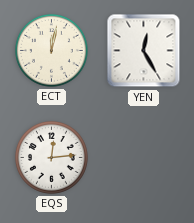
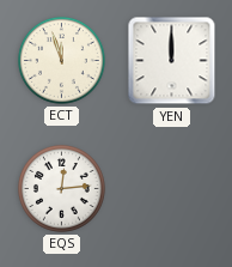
ECT: 12:02 -> 11:57
YEN: 12:25 -> 12:00
